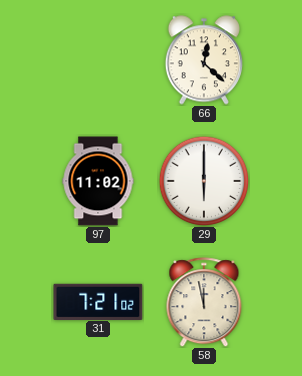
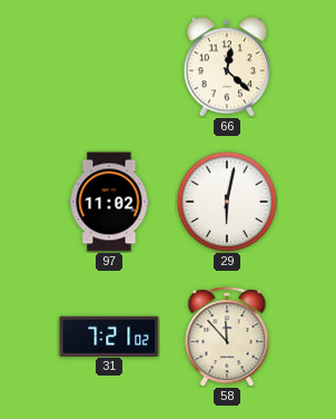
29: 6:00 -> 6:02
58: 11:58 -> 11:53
